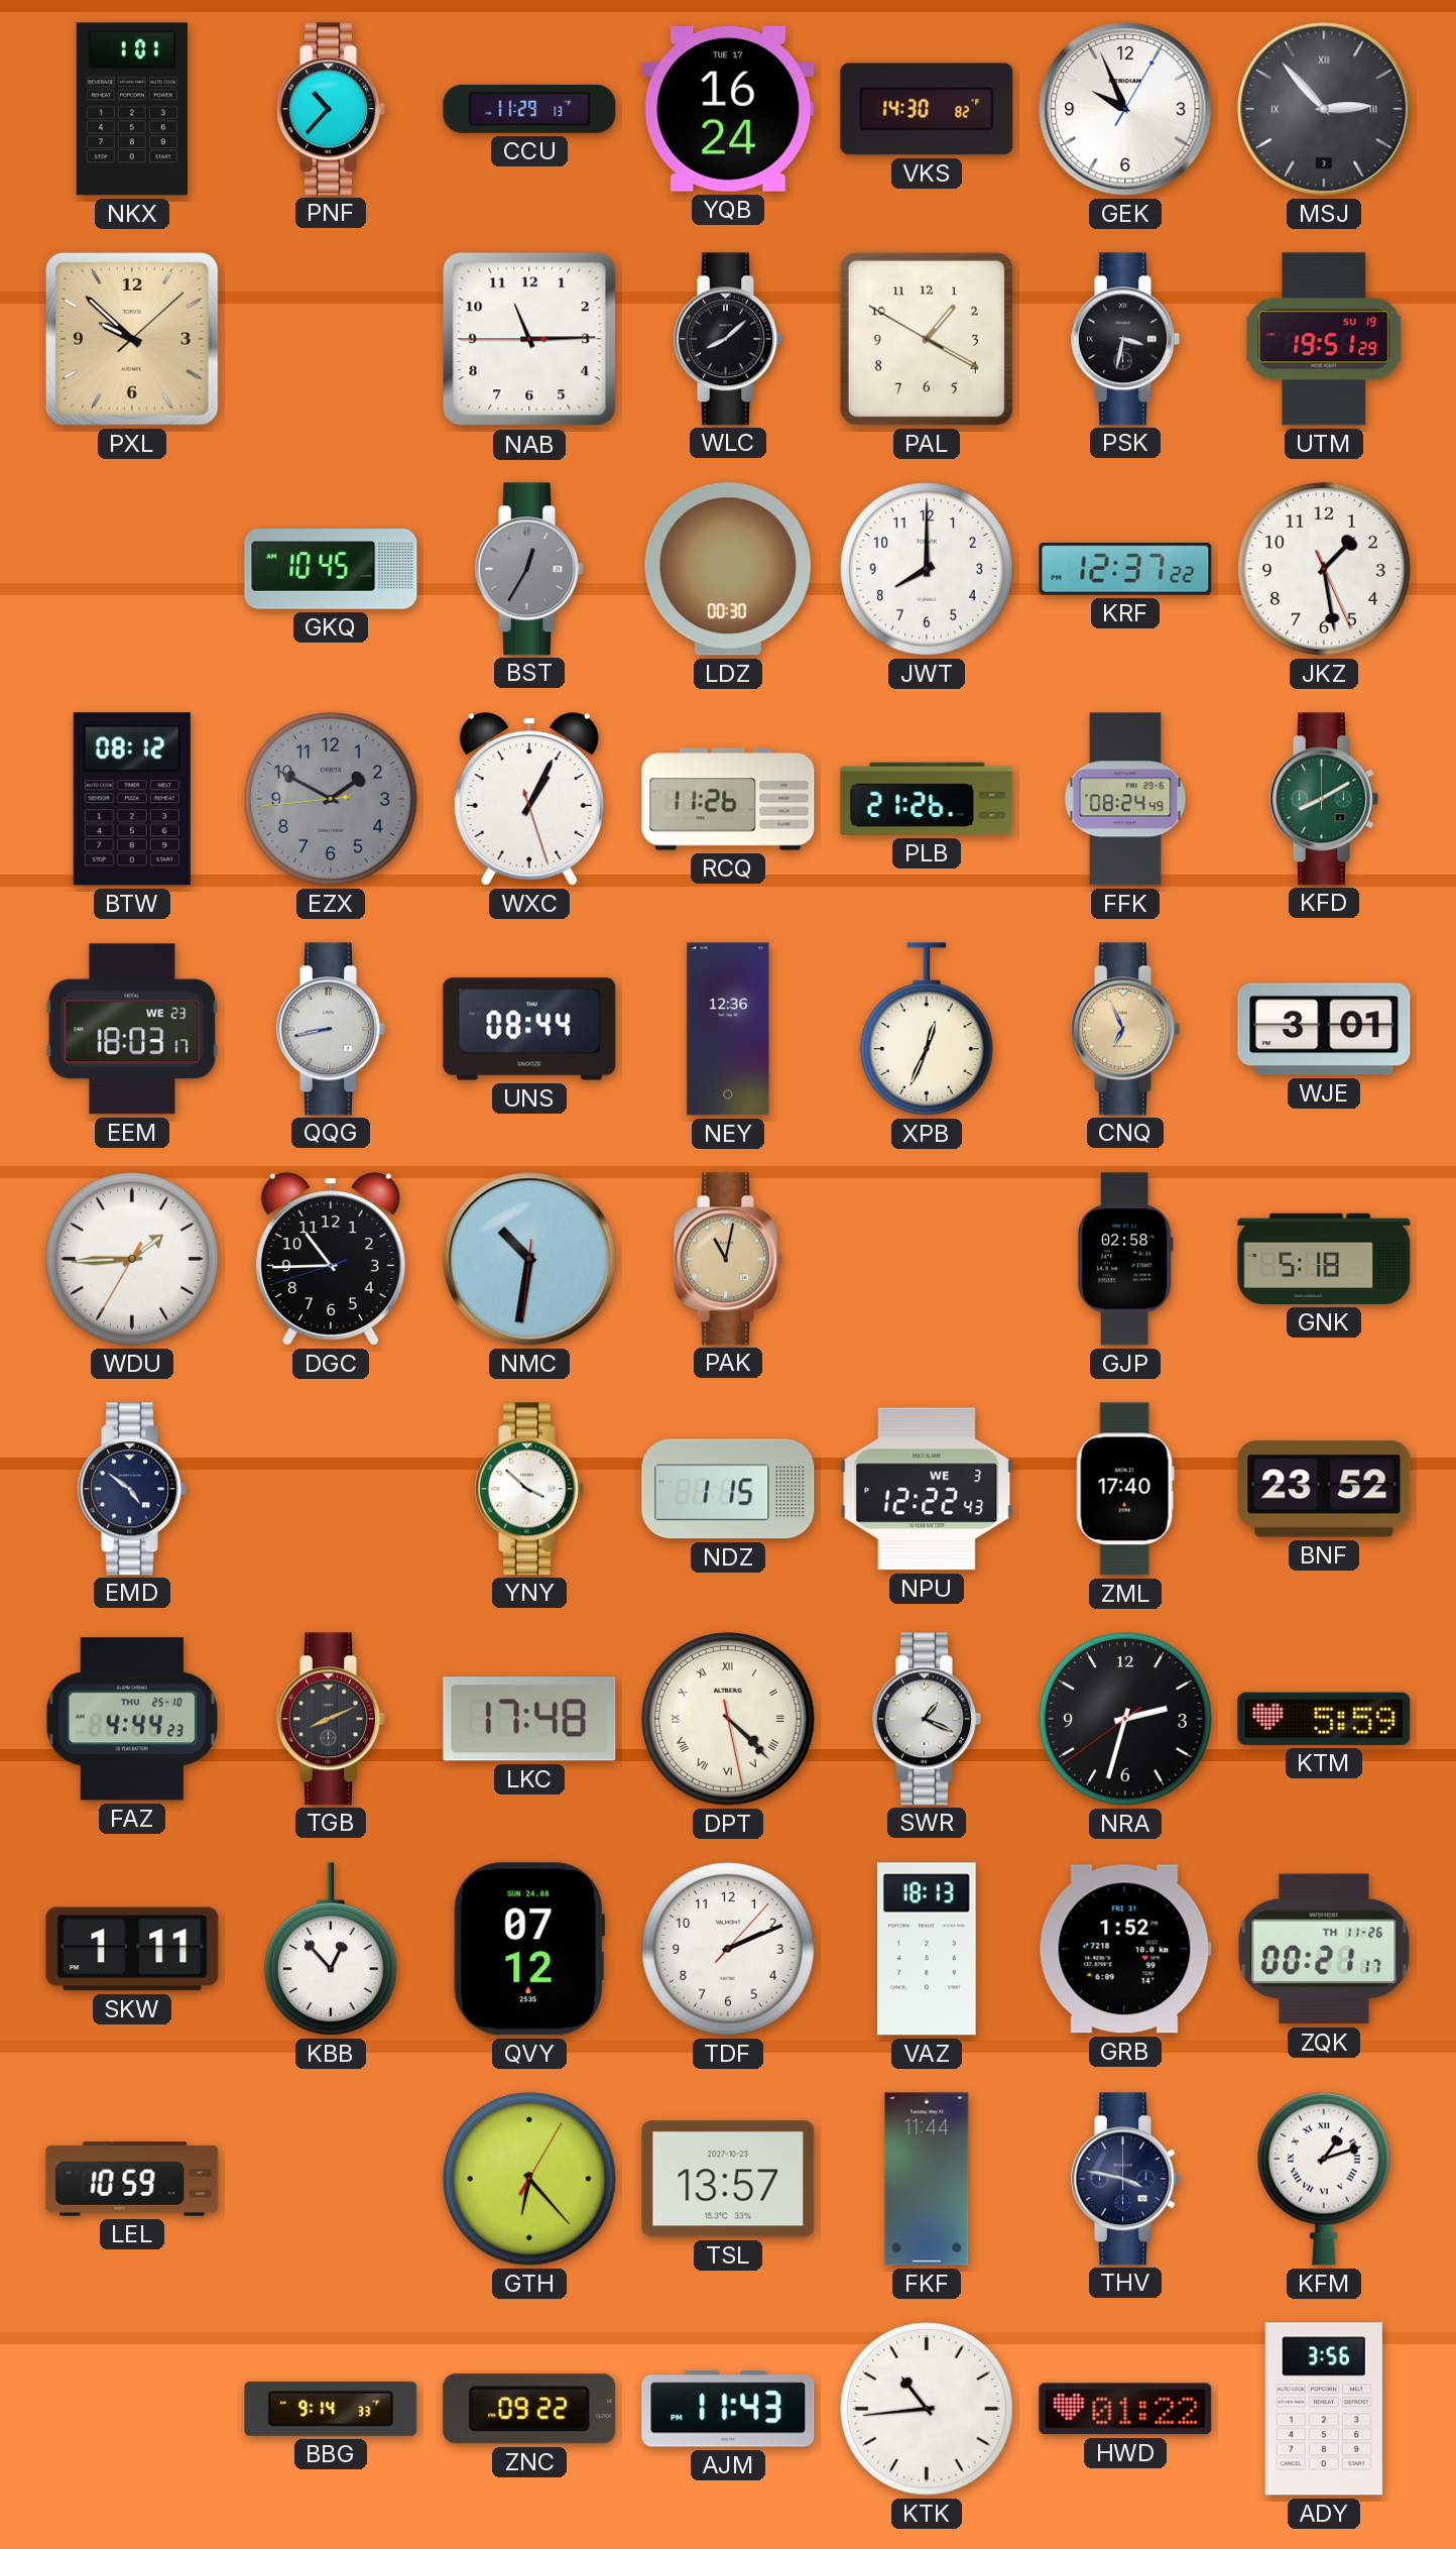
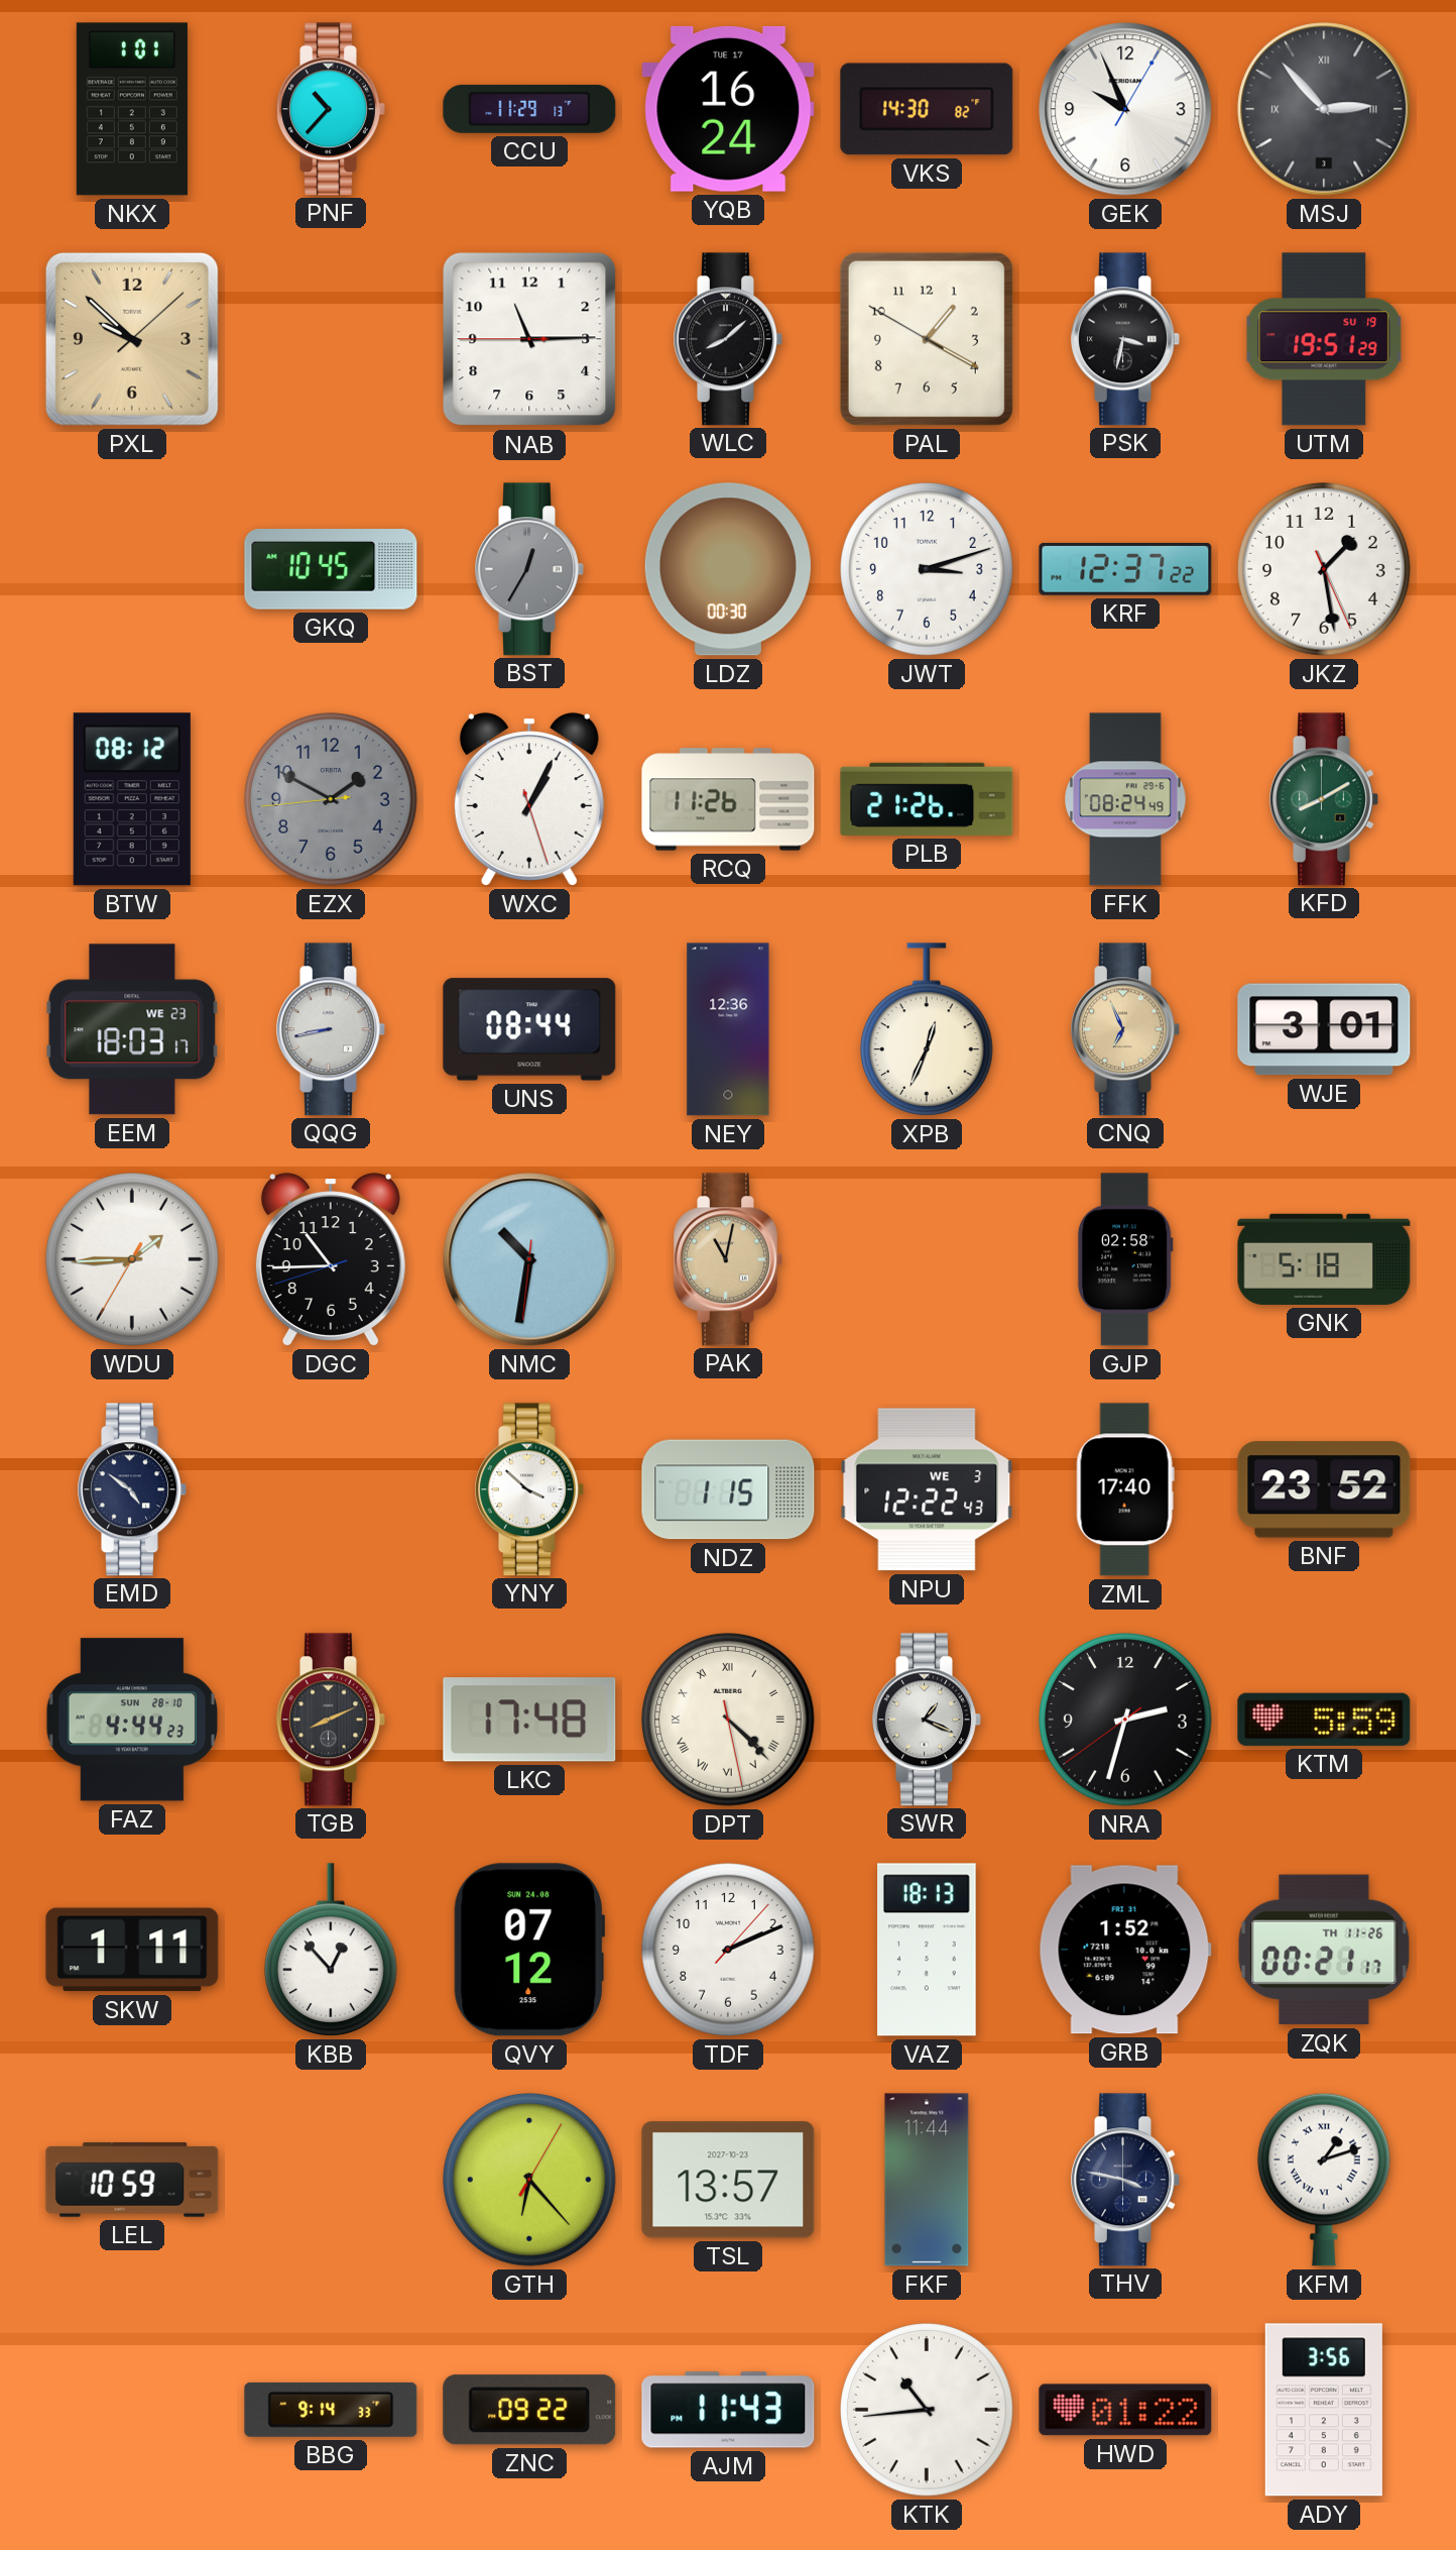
JWT: 8:00 -> 3:12
FAZ date: THU 25-10 -> SUN 28-10
